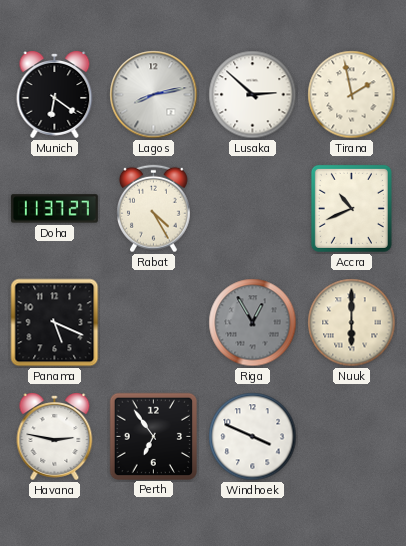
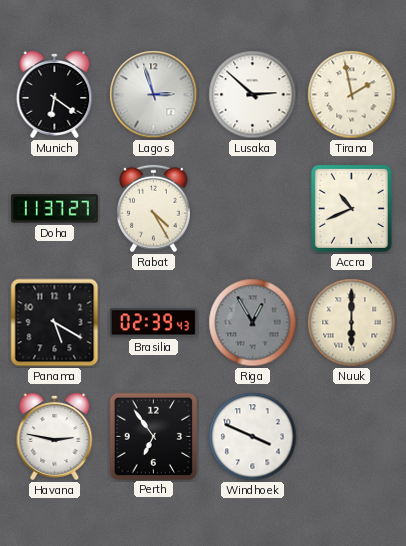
Lagos: 8:13 -> 2:57
Panama: 5:19 -> 5:20
Brasilia: none -> 02:39
